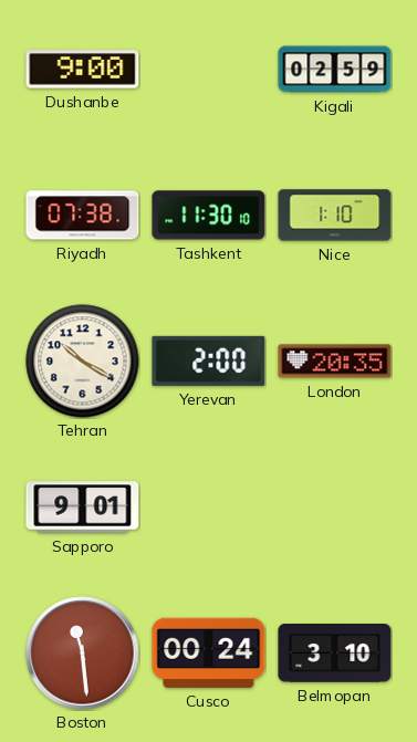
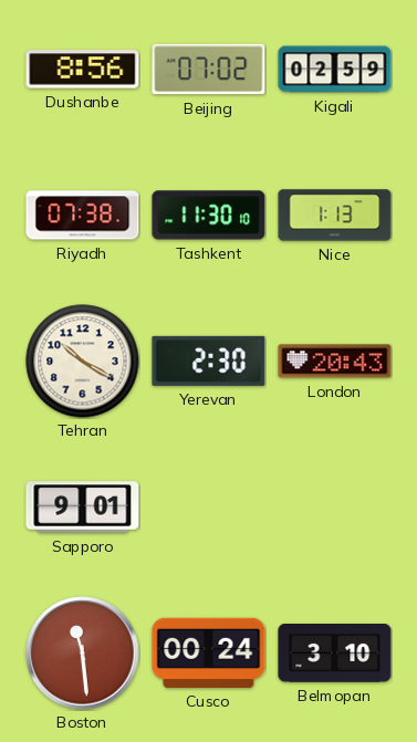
Dushanbe: 9:00 -> 8:56
Beijing: none -> 07:02
Nice: 1:10 -> 1:13
Yerevan: 2:00 -> 2:30
London: 20:35 -> 20:43
